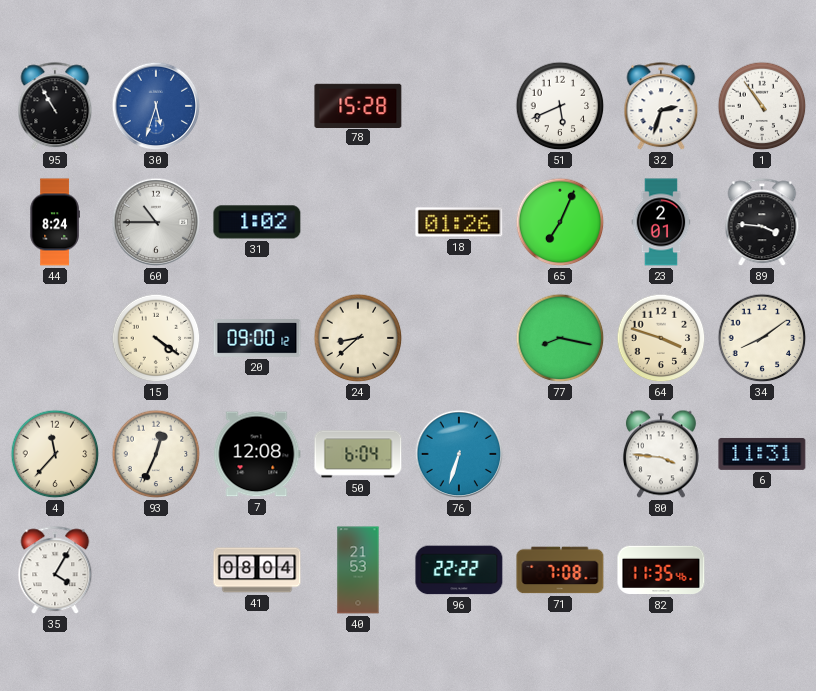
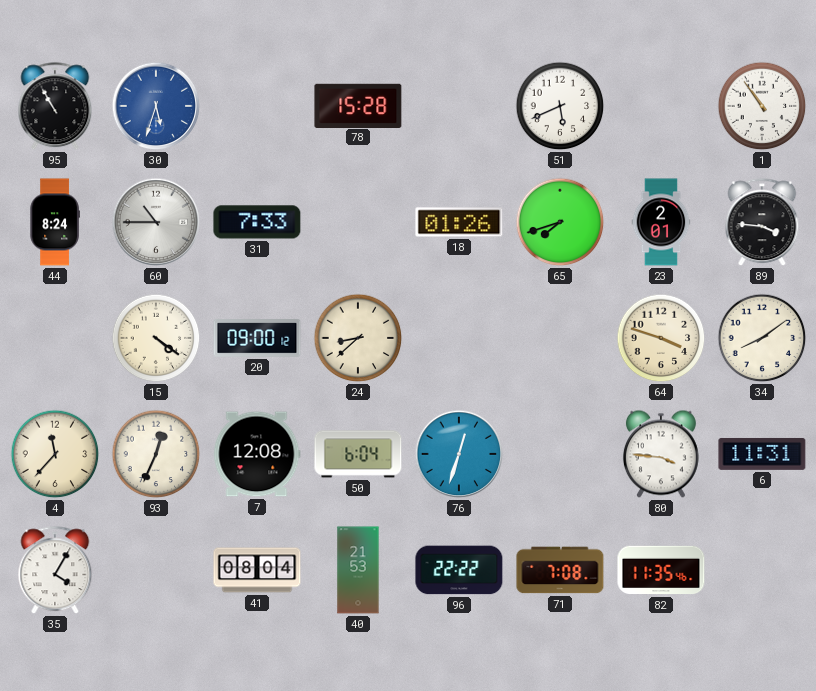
32: 2:33 -> none
31: 1:02 -> 7:33
65: 7:04 -> 7:42
77: 8:17 -> none
76: 6:33 -> 12:33
